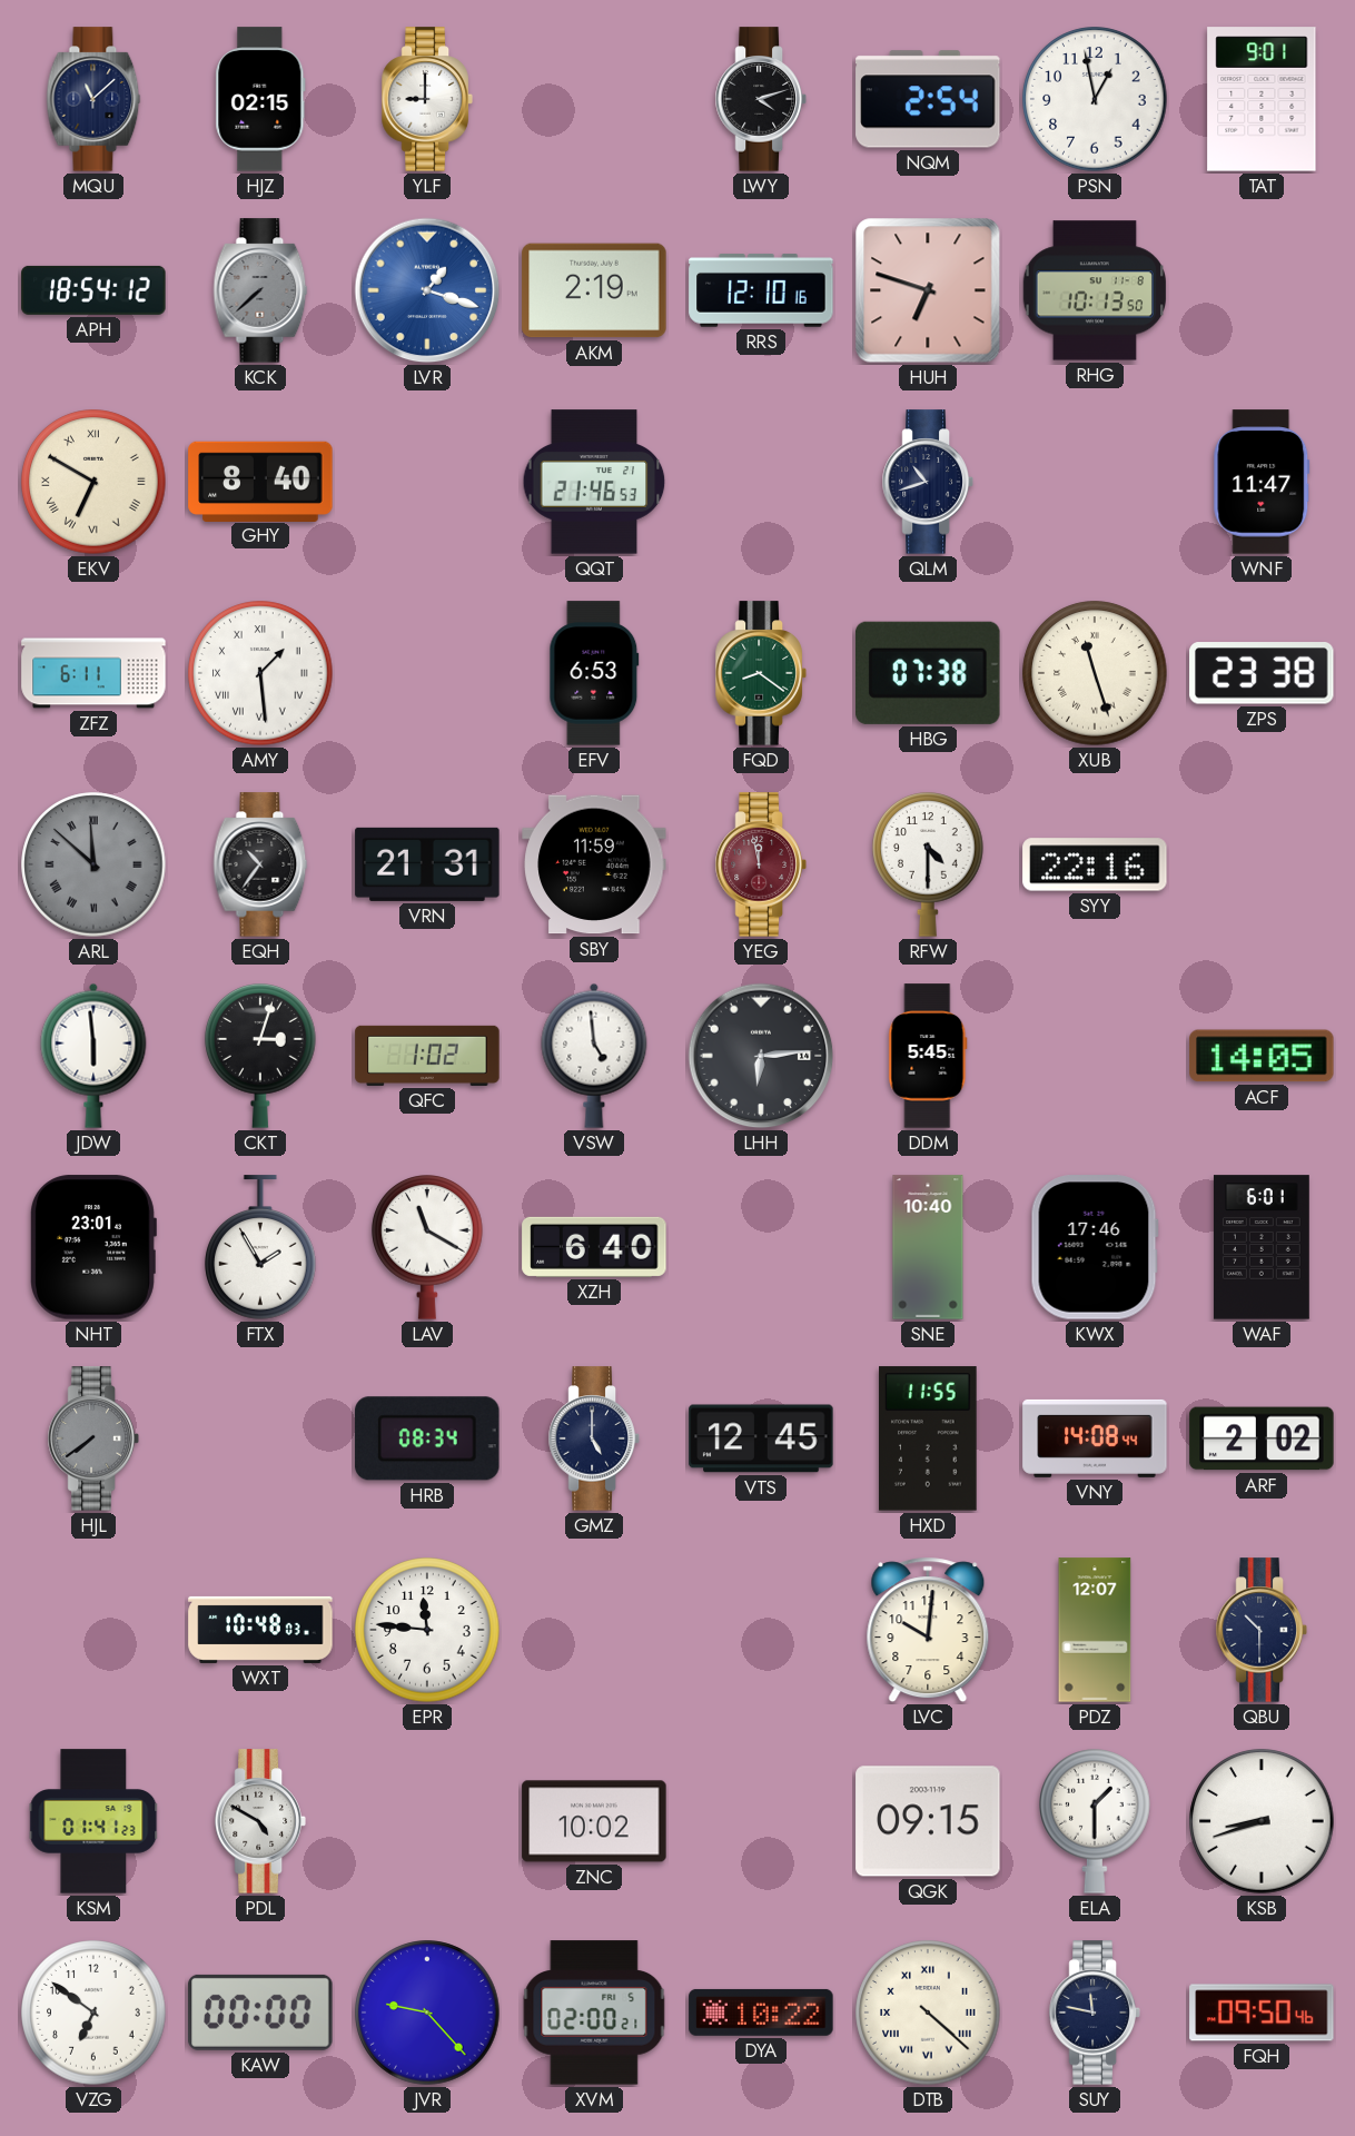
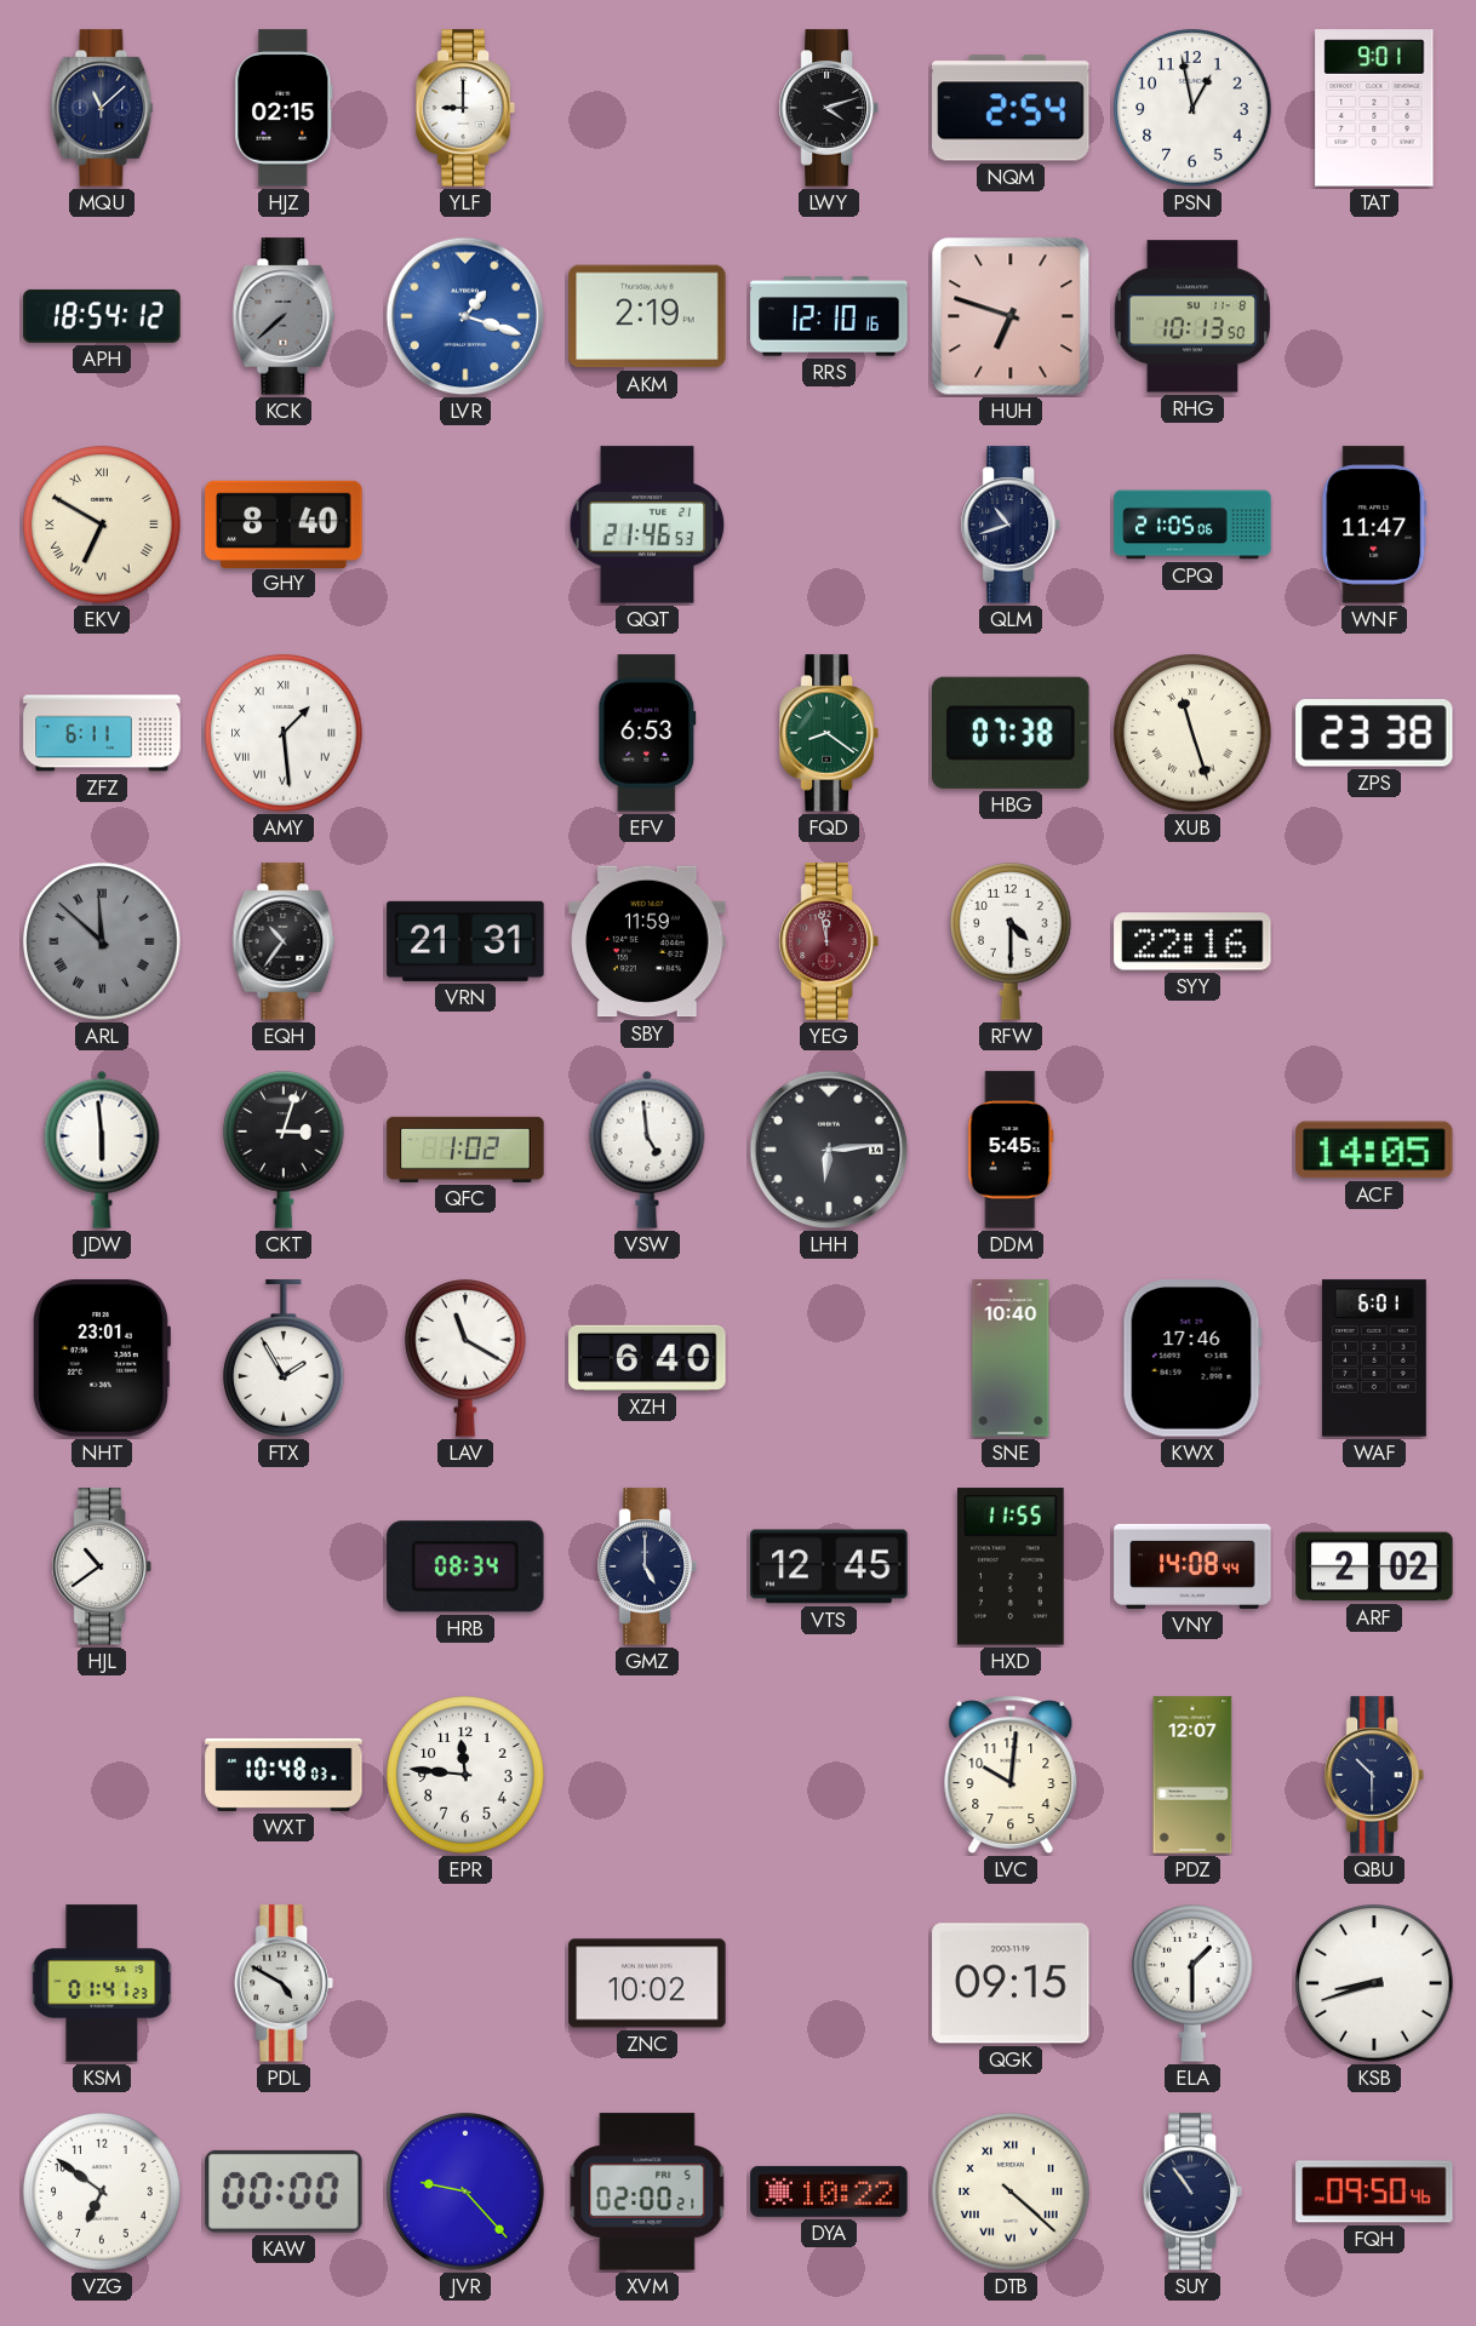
CPQ: none -> 21:05
HJL: 7:39 -> 10:39
HJL dial: grey -> white
SUY: 11:47 -> 10:54
